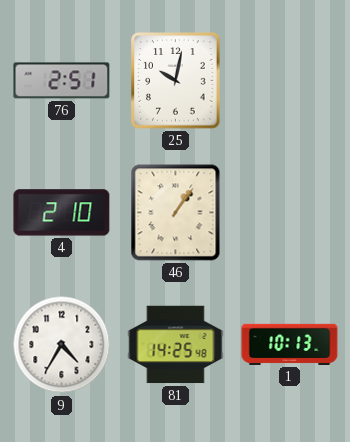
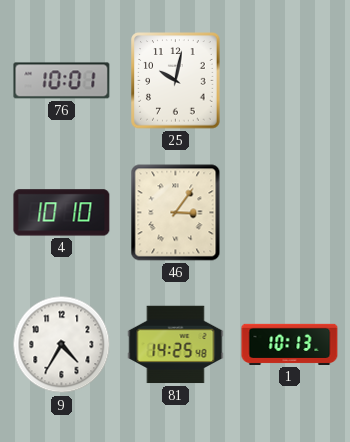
76: 2:51 -> 10:01
4: 2:10 -> 10:10
46: 1:06 -> 3:06
